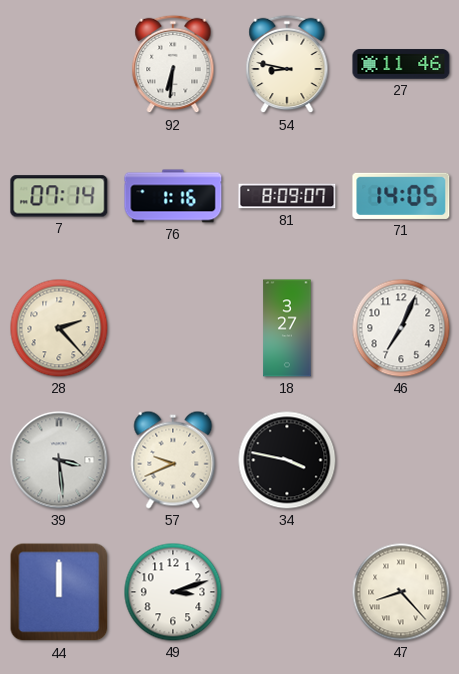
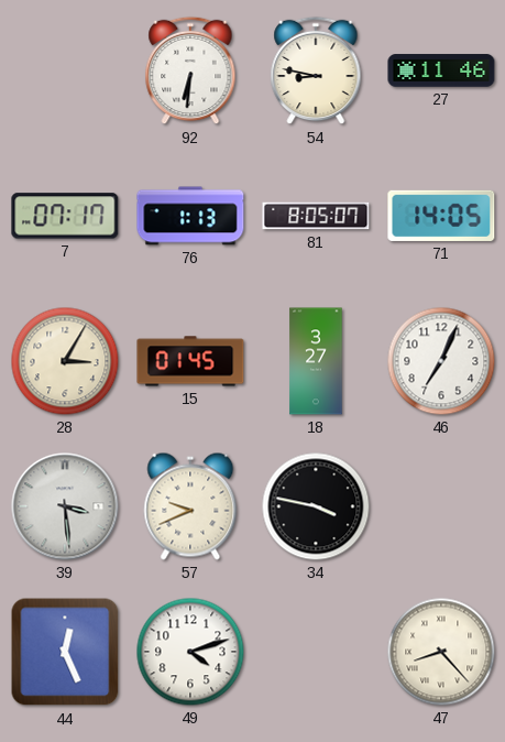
7: 07:14 -> 07:17
76: 1:16 -> 1:13
81: 8:09 -> 8:05
28: 2:23 -> 3:05
15: none -> 01:45
44: 12:00 -> 12:26
49: 3:12 -> 4:12
